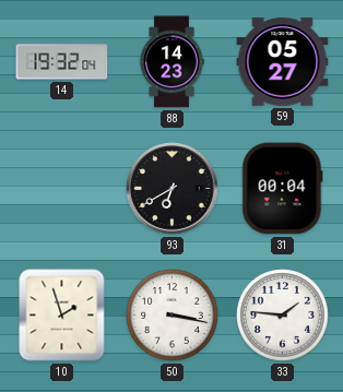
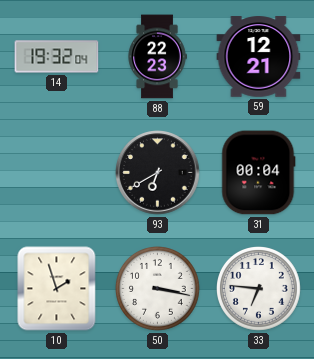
88: 14:23 -> 22:23
59: 05:27 -> 12:21
33: 1:46 -> 6:46
